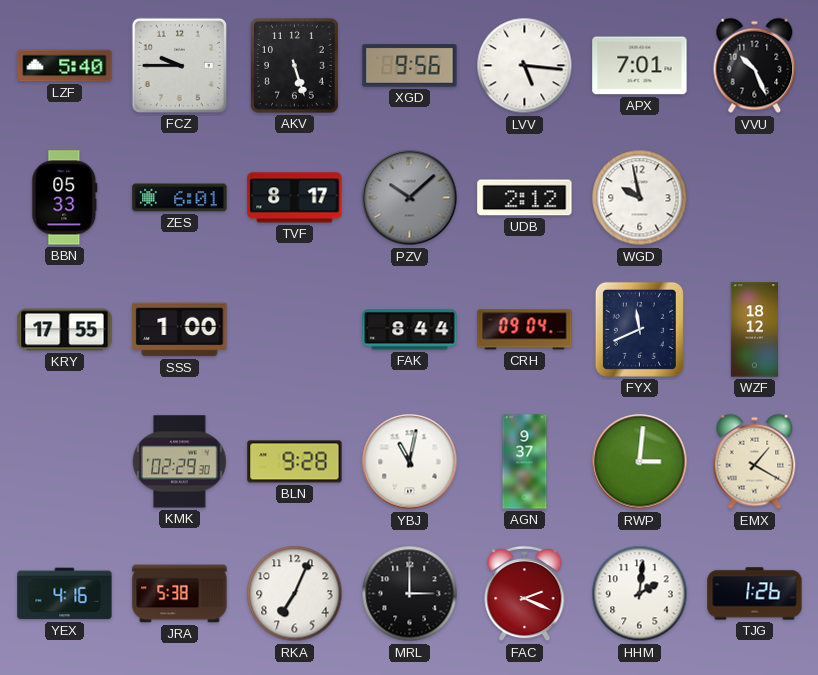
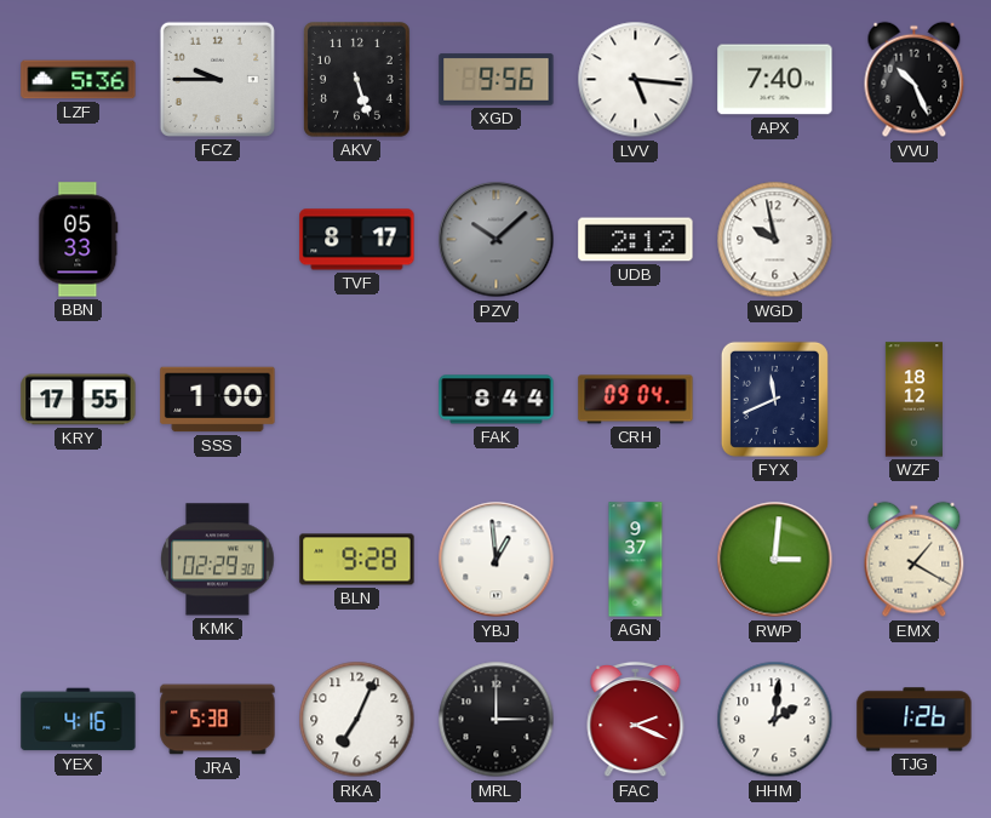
LZF: 5:40 -> 5:36
APX: 7:01 -> 7:40
ZES: 6:01 -> none
YBJ: 11:02 -> 12:59
